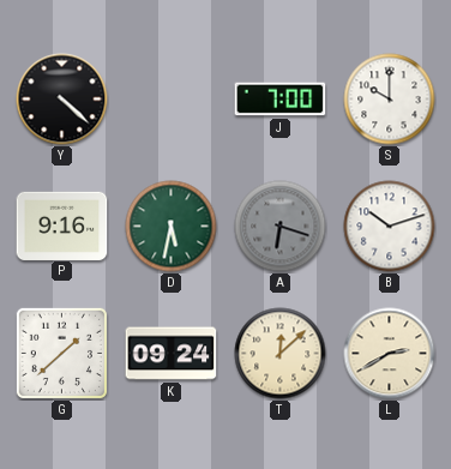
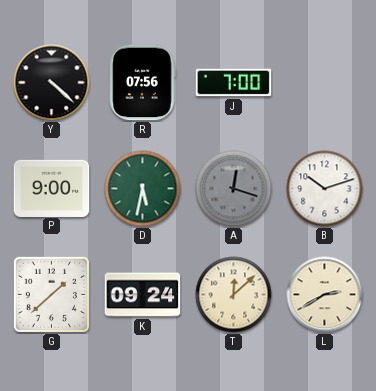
R: none -> 07:56
S: 10:00 -> none
P: 9:16 -> 9:00
A: 6:18 -> 12:18
